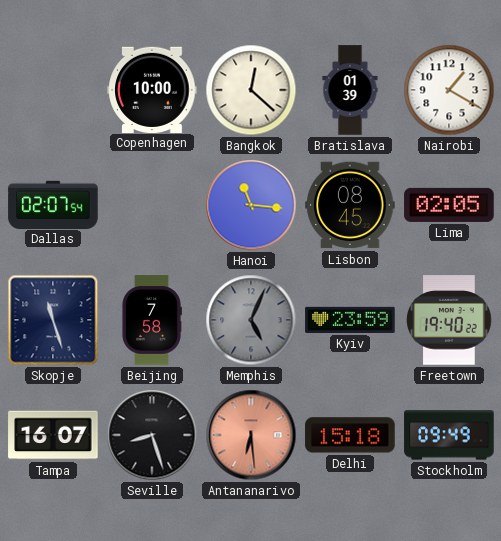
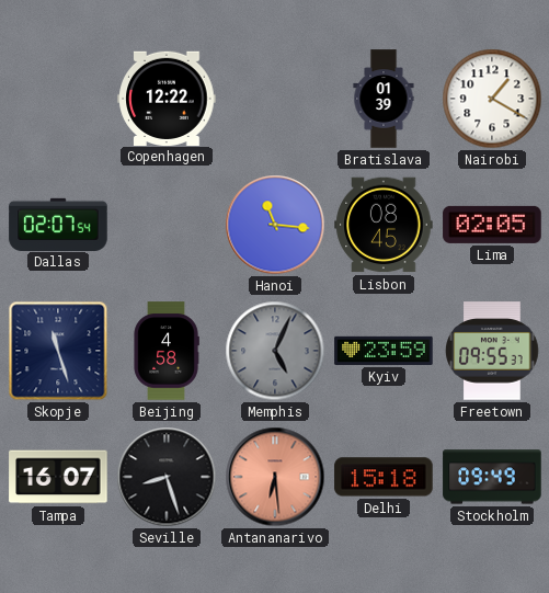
Copenhagen: 10:00 -> 12:22
Bangkok: 12:22 -> none
Beijing: 7:58 -> 4:58
Freetown: 19:40 -> 09:55
